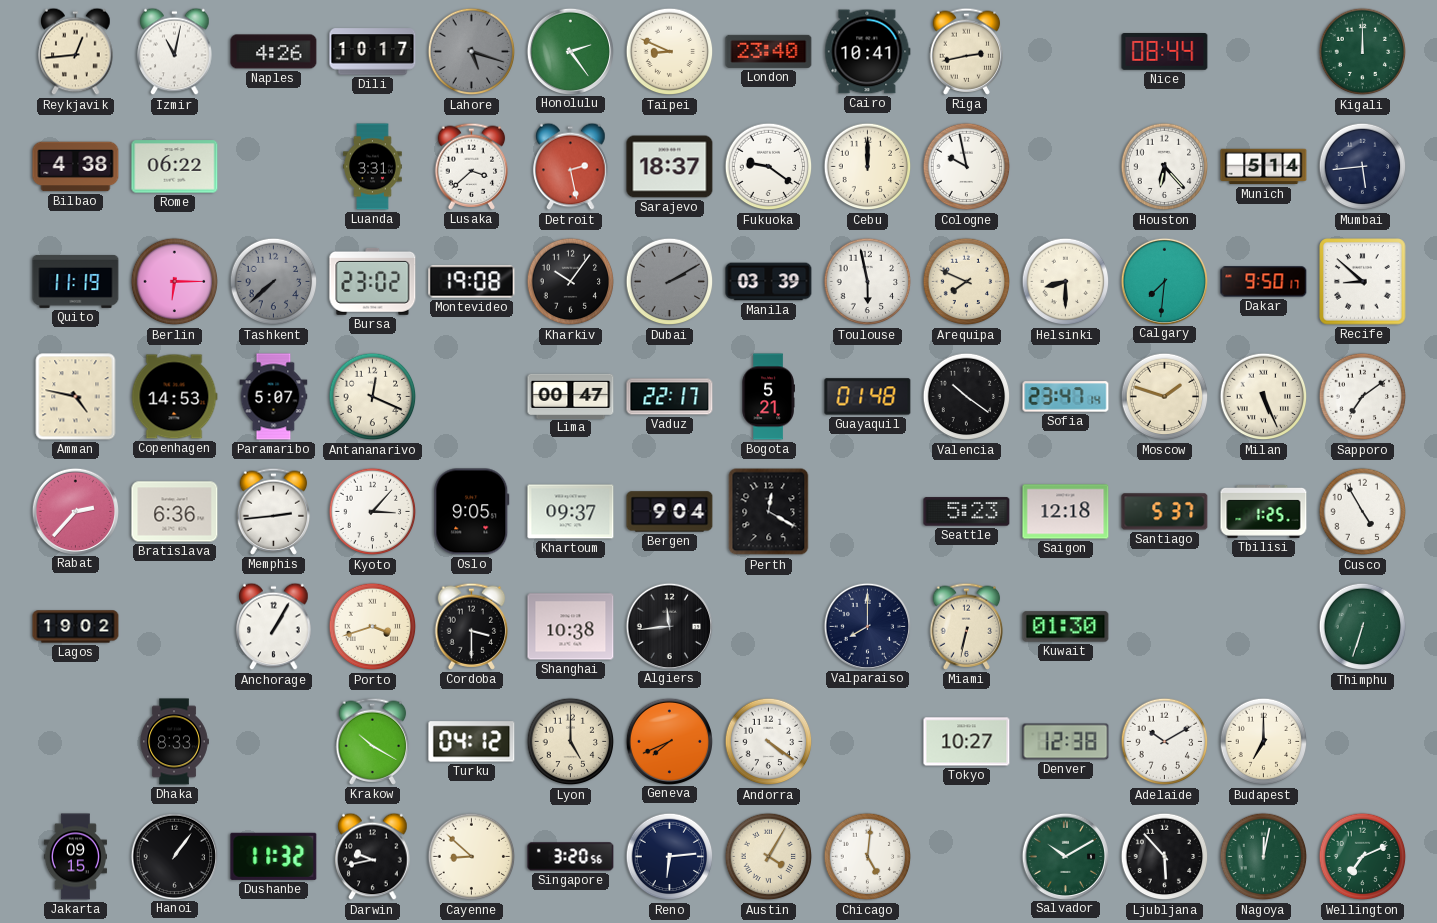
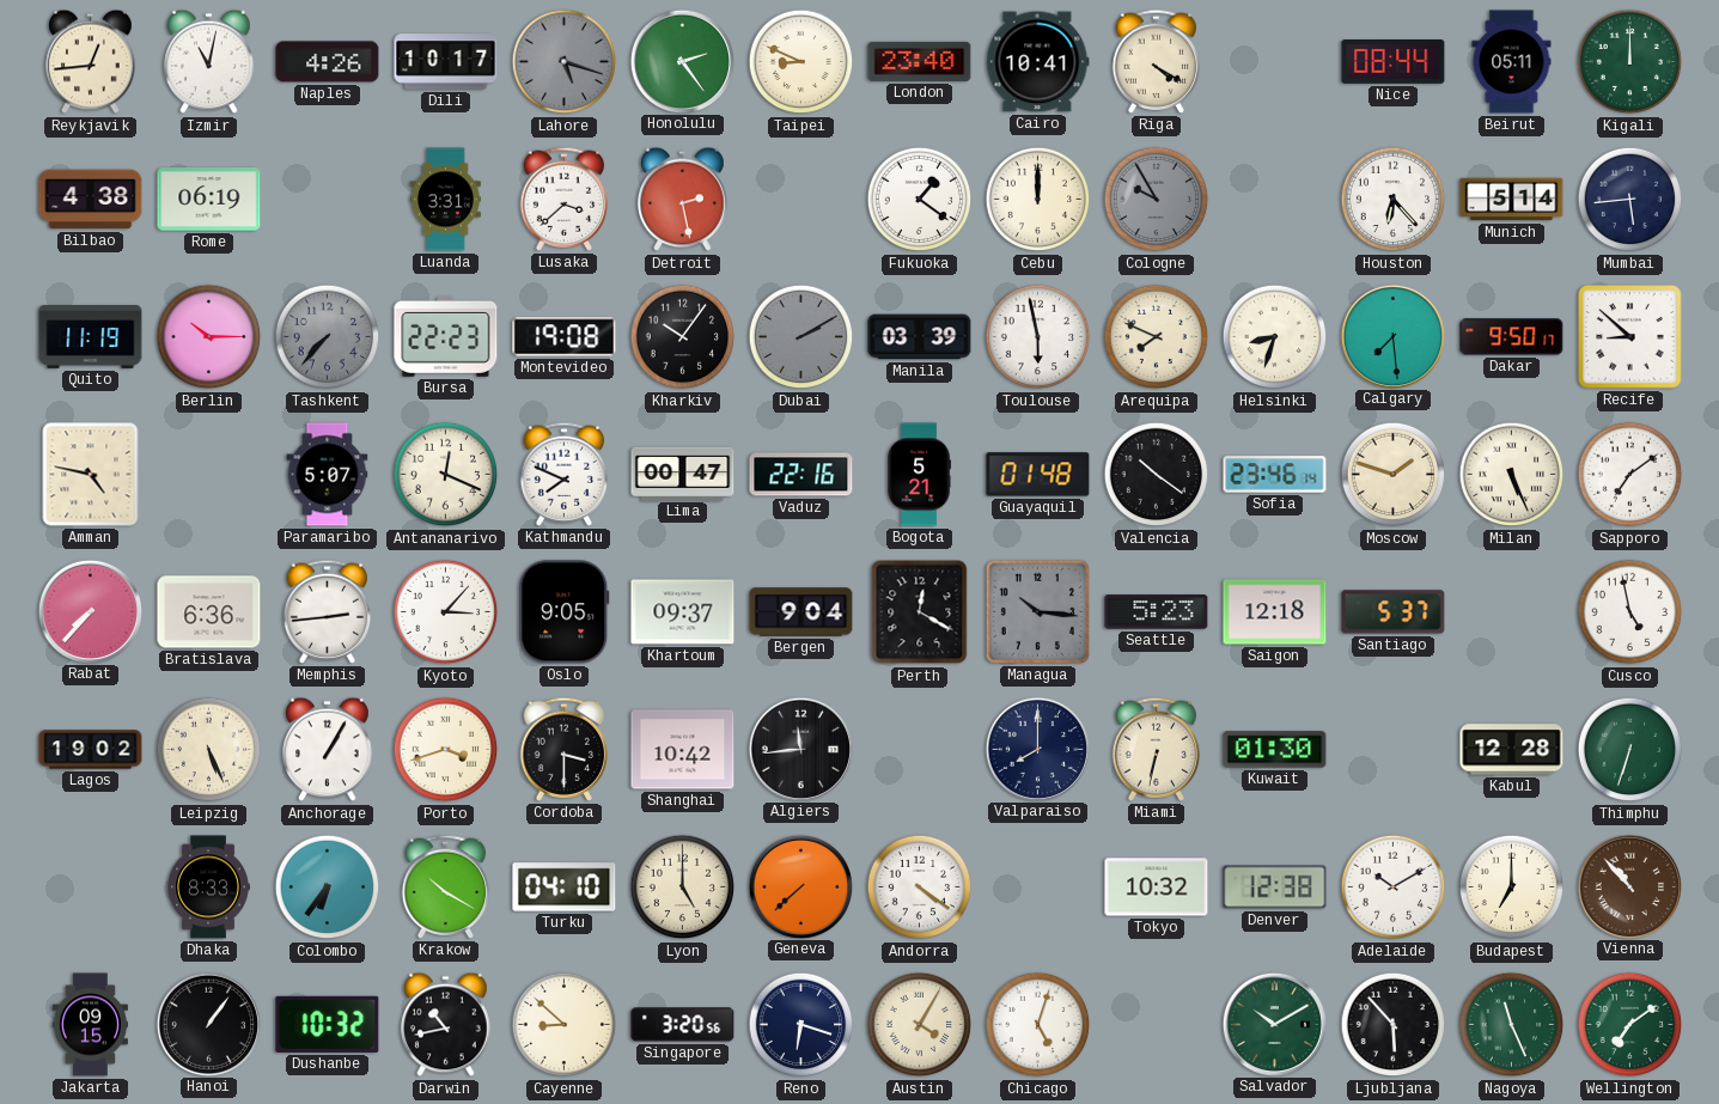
Riga: 2:43 -> 4:20
Beirut: none -> 05:11
Rome: 06:22 -> 06:19
Sarajevo: 18:37 -> none
Fukuoka: 9:21 -> 1:21
Cologne: 9:58 -> 9:55
Cologne dial: white -> grey
Berlin: 6:15 -> 10:15
Tashkent: 7:38 -> 7:37
Bursa: 23:02 -> 22:23
Helsinki: 8:30 -> 8:33
Calgary: 7:31 -> 7:29
Copenhagen: 14:53 -> none
Kathmandu: none -> 7:49
Vaduz: 22:17 -> 22:16
Sofia: 23:47 -> 23:46
Rabat: 2:37 -> 7:37
Managua: none -> 10:16
Tbilisi: 1:25 -> none
Cusco: 4:55 -> 4:58
Leipzig: none -> 5:26
Shanghai: 10:38 -> 10:42
Kabul: none -> 12:28
Colombo: none -> 6:36
Turku: 04:12 -> 04:10
Geneva: 7:41 -> 7:38
Tokyo: 10:27 -> 10:32
Vienna: none -> 10:53
Dushanbe: 11:32 -> 10:32
Darwin: 9:43 -> 10:43
Reno: 6:14 -> 6:18
Chicago: 5:01 -> 5:03
Nagoya: 12:02 -> 11:26
Wellington: 7:11 -> 7:09
